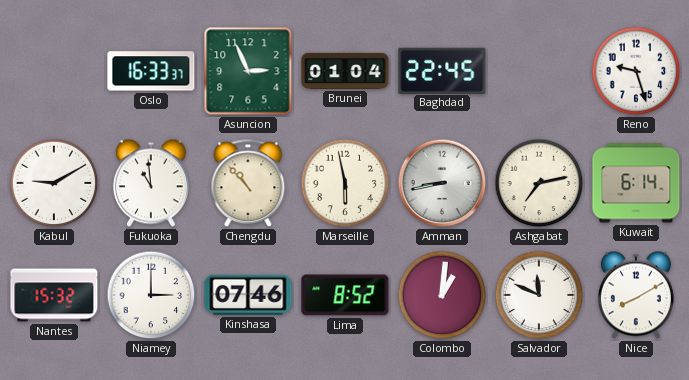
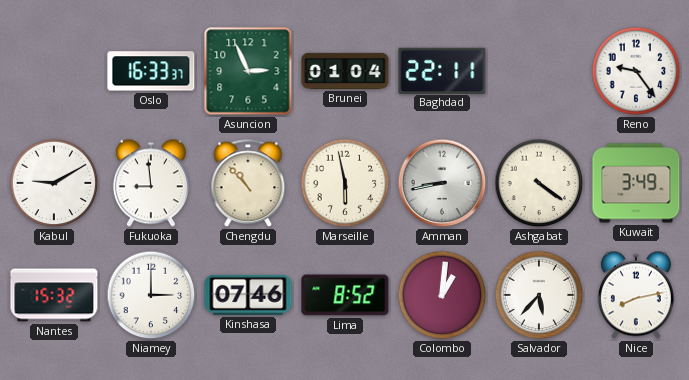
Baghdad: 22:45 -> 22:11
Reno: 9:27 -> 9:24
Fukuoka: 10:59 -> 8:59
Ashgabat: 7:13 -> 4:21
Kuwait: 6:14 -> 3:49
Salvador: 11:49 -> 5:37
Nice: 8:10 -> 8:13
